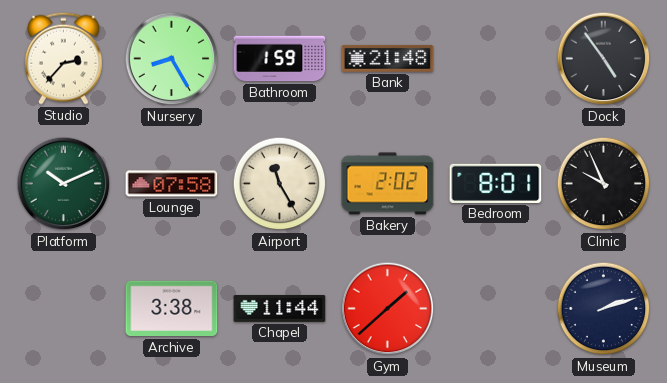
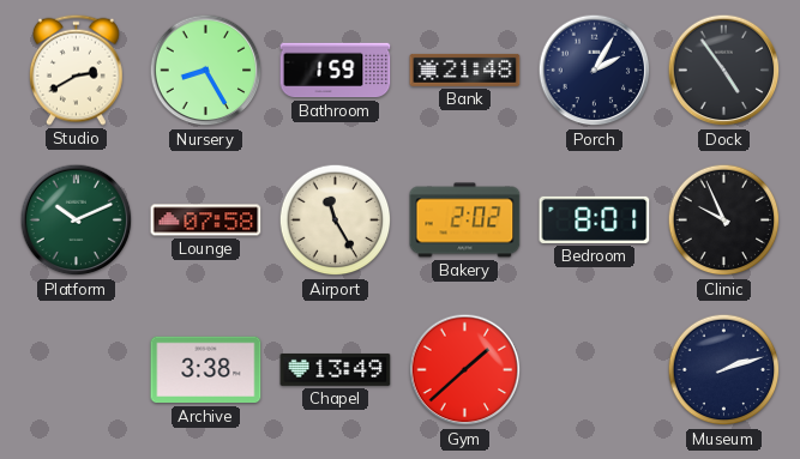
Studio: 2:37 -> 2:40
Porch: none -> 2:05
Chapel: 11:44 -> 13:49
